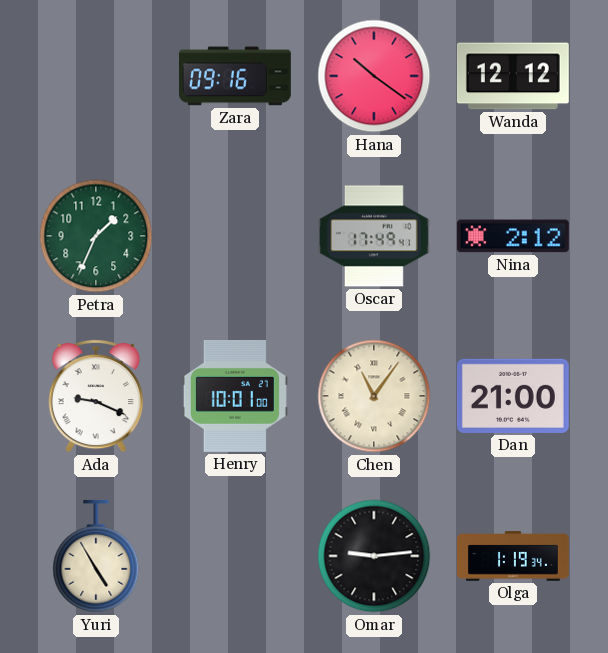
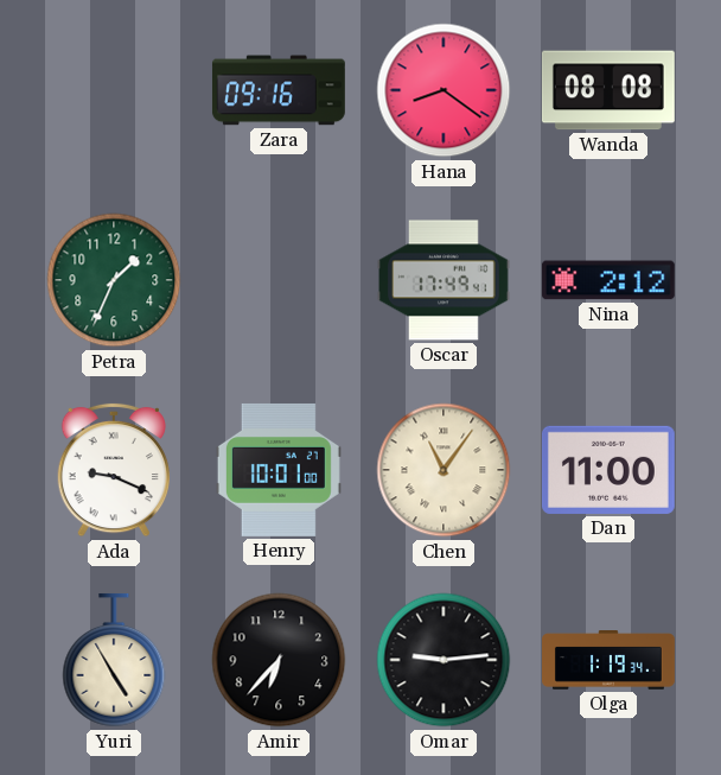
Hana: 10:21 -> 8:21
Wanda: 12:12 -> 08:08
Dan: 21:00 -> 11:00
Amir: none -> 6:37
